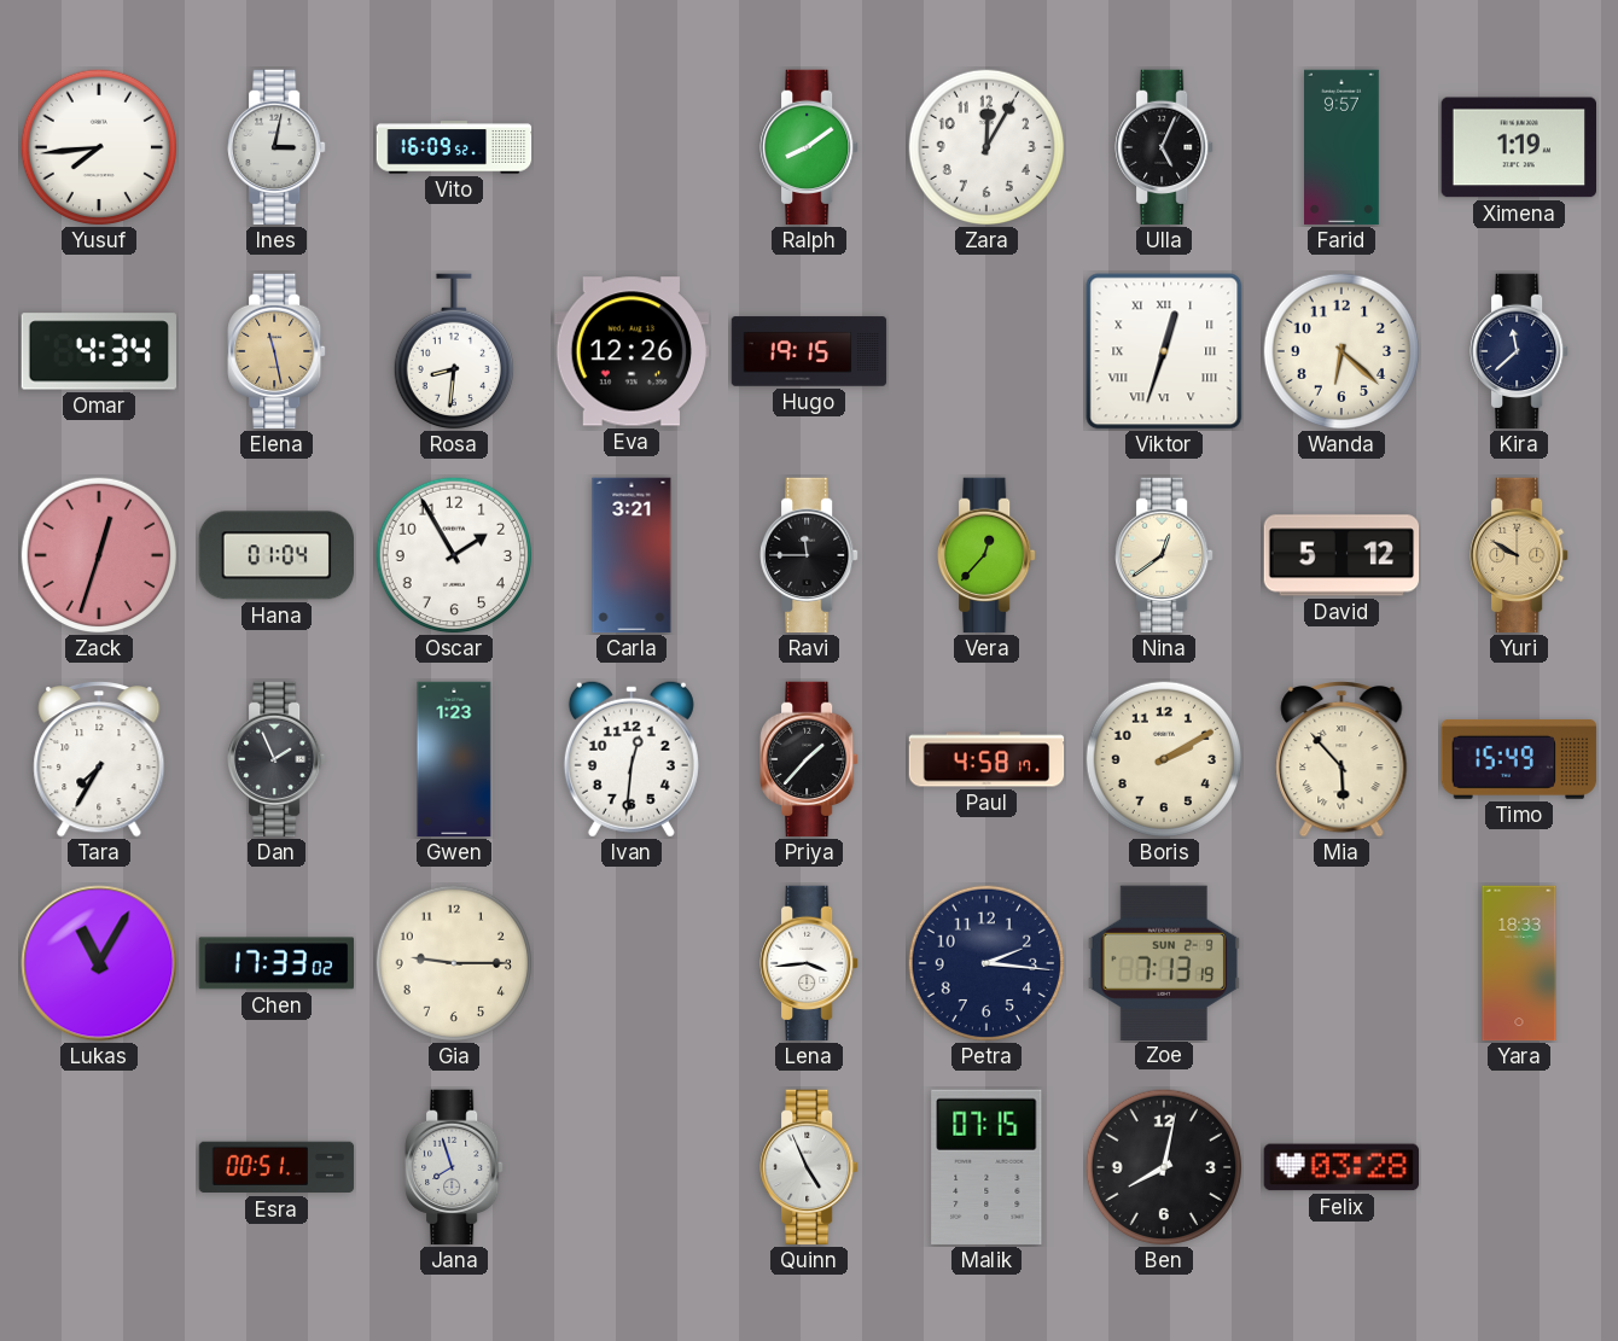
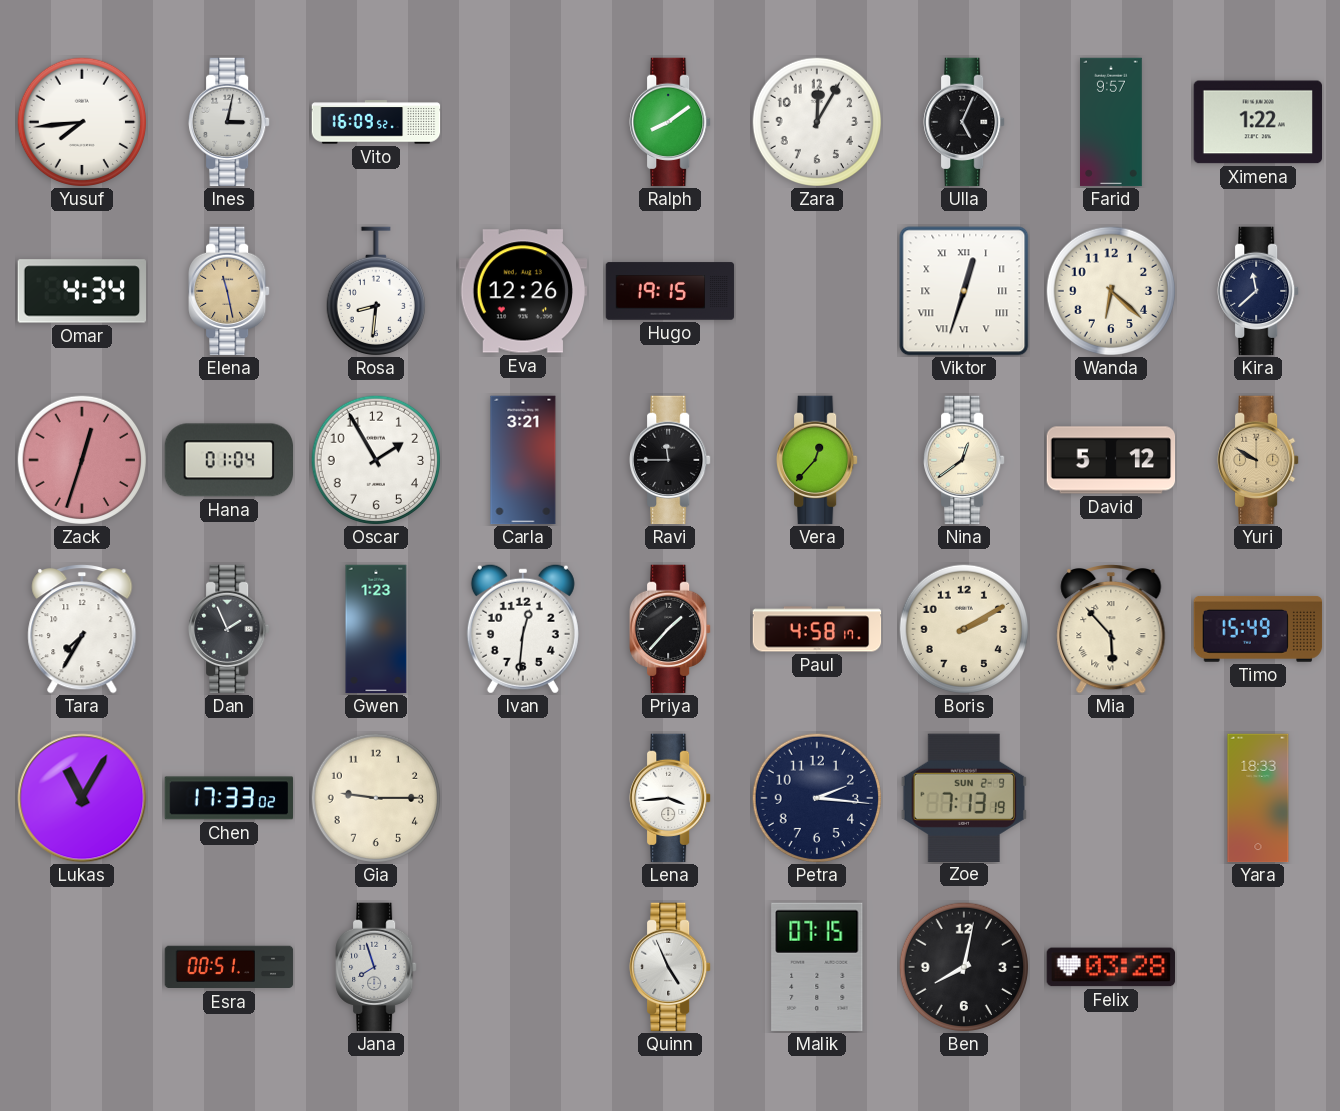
Ximena: 1:19 -> 1:22
